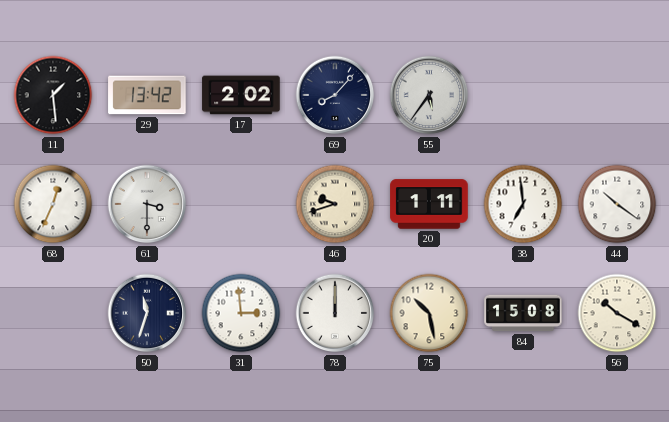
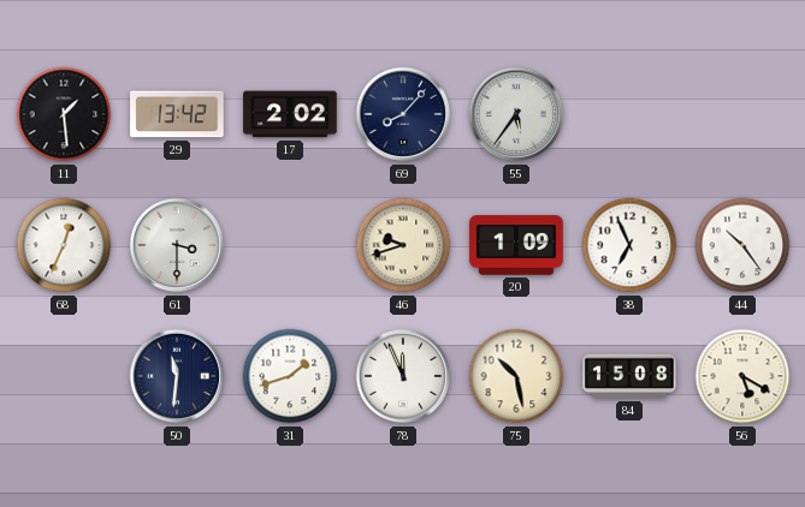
20: 1:11 -> 1:09
38: 6:59 -> 6:56
44: 10:21 -> 10:24
50: 11:33 -> 11:31
31: 2:59 -> 1:42
78: 12:00 -> 11:56
56: 10:20 -> 5:20
